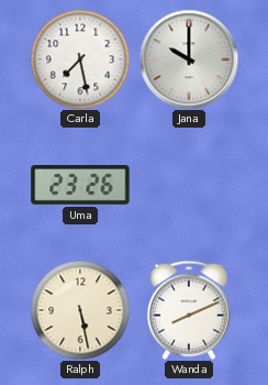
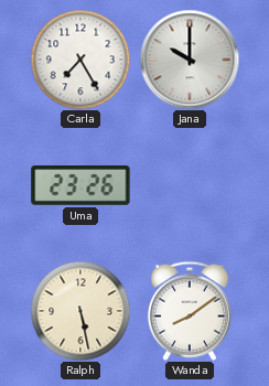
Carla: 7:28 -> 7:25
Wanda: 8:11 -> 8:09
